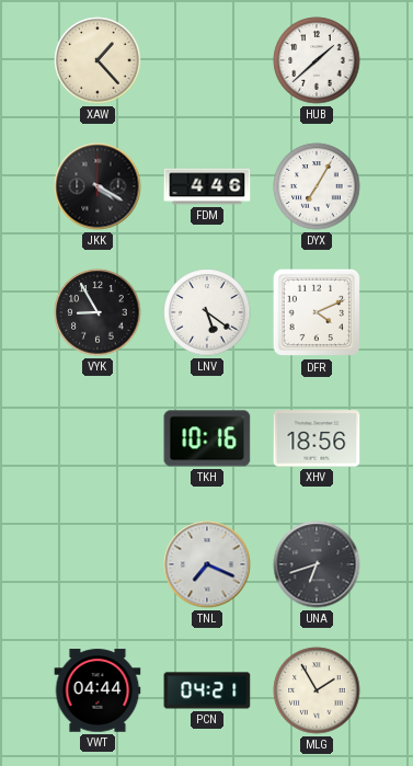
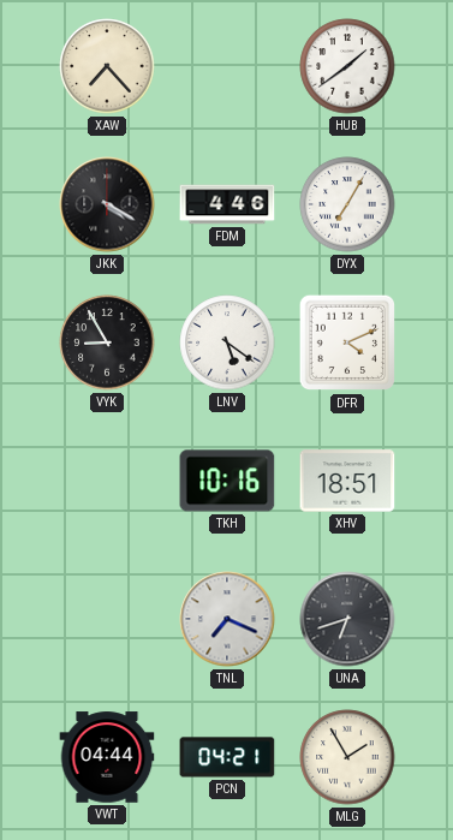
XAW: 1:23 -> 7:23
HUB: 1:38 -> 1:39
XHV: 18:56 -> 18:51
